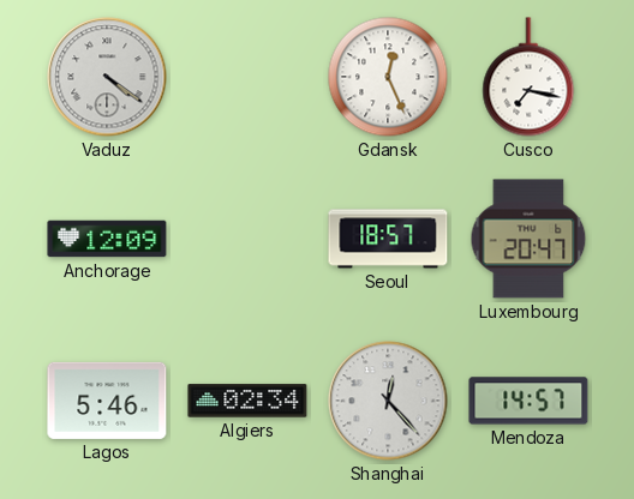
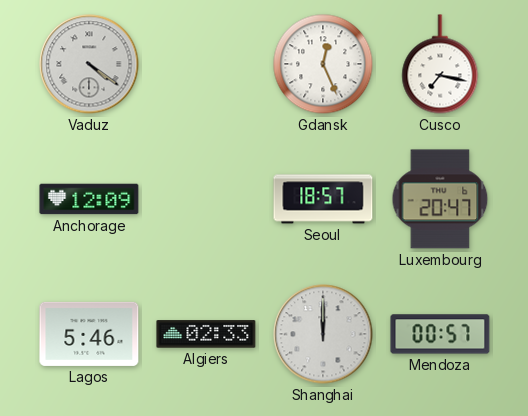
Algiers: 02:34 -> 02:33
Shanghai: 12:23 -> 12:00
Mendoza: 14:57 -> 00:57
